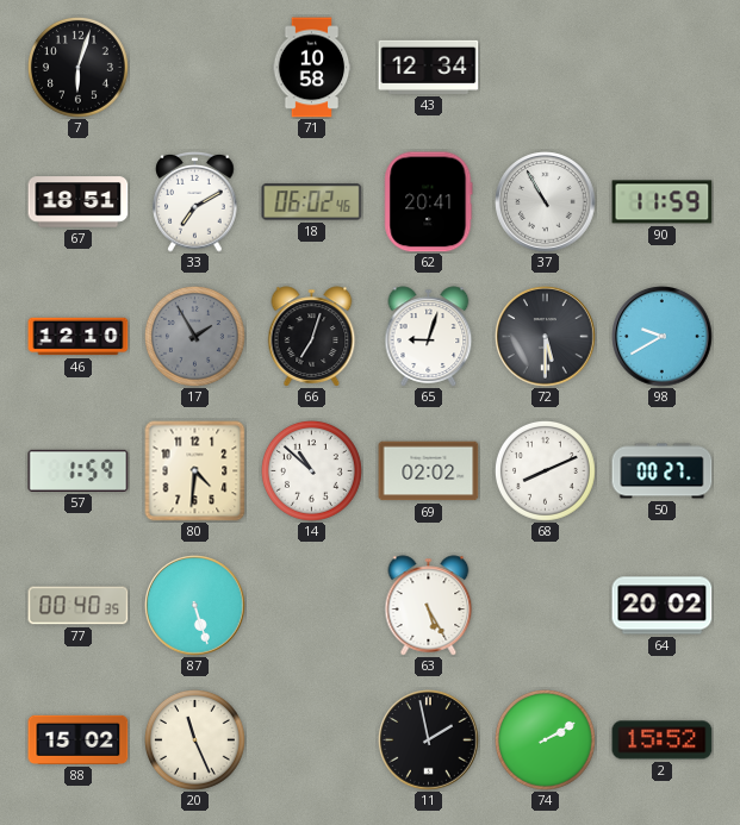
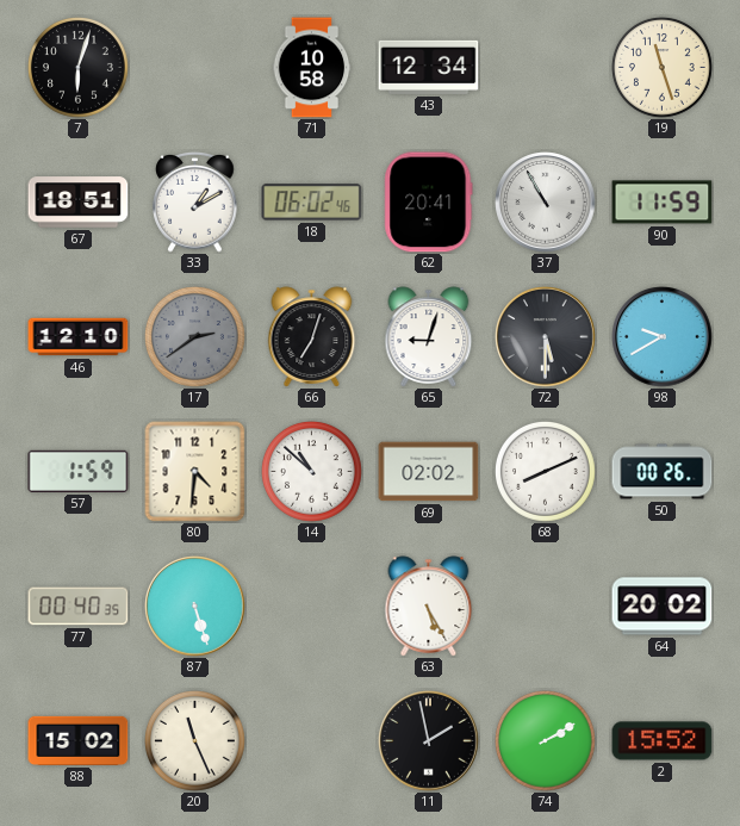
19: none -> 11:27
33: 7:10 -> 1:10
17: 1:55 -> 2:39
50: 00:27 -> 00:26
